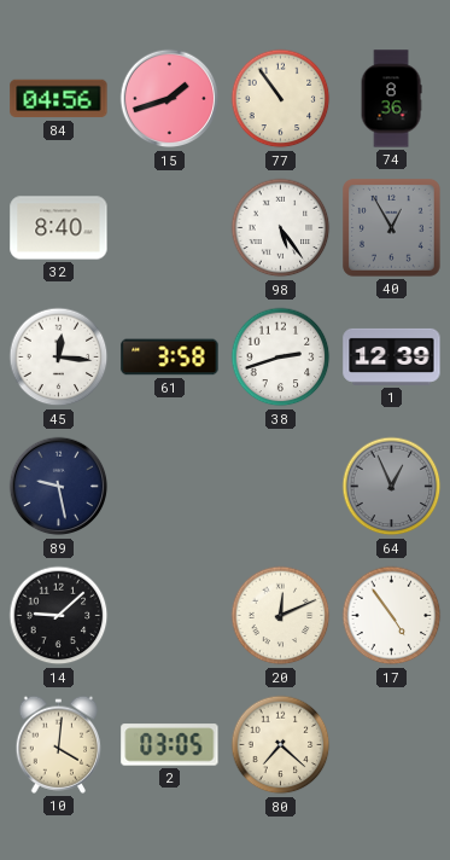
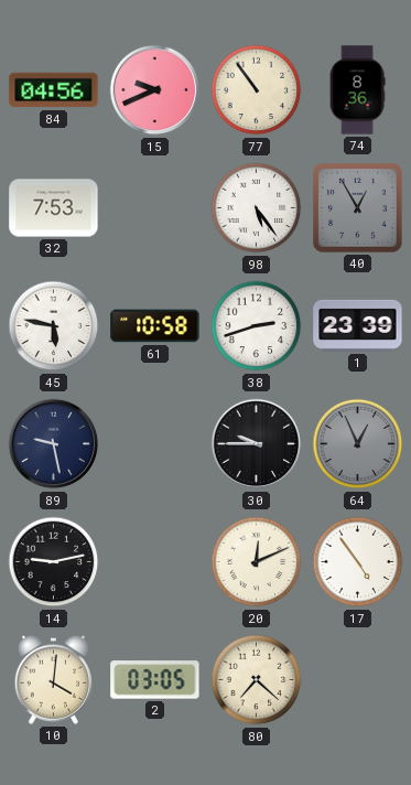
15: 1:42 -> 9:41
32: 8:40 -> 7:53
45: 12:16 -> 5:47
61: 3:58 -> 10:58
1: 12:39 -> 23:39
30: none -> 9:45
14: 9:08 -> 9:13
